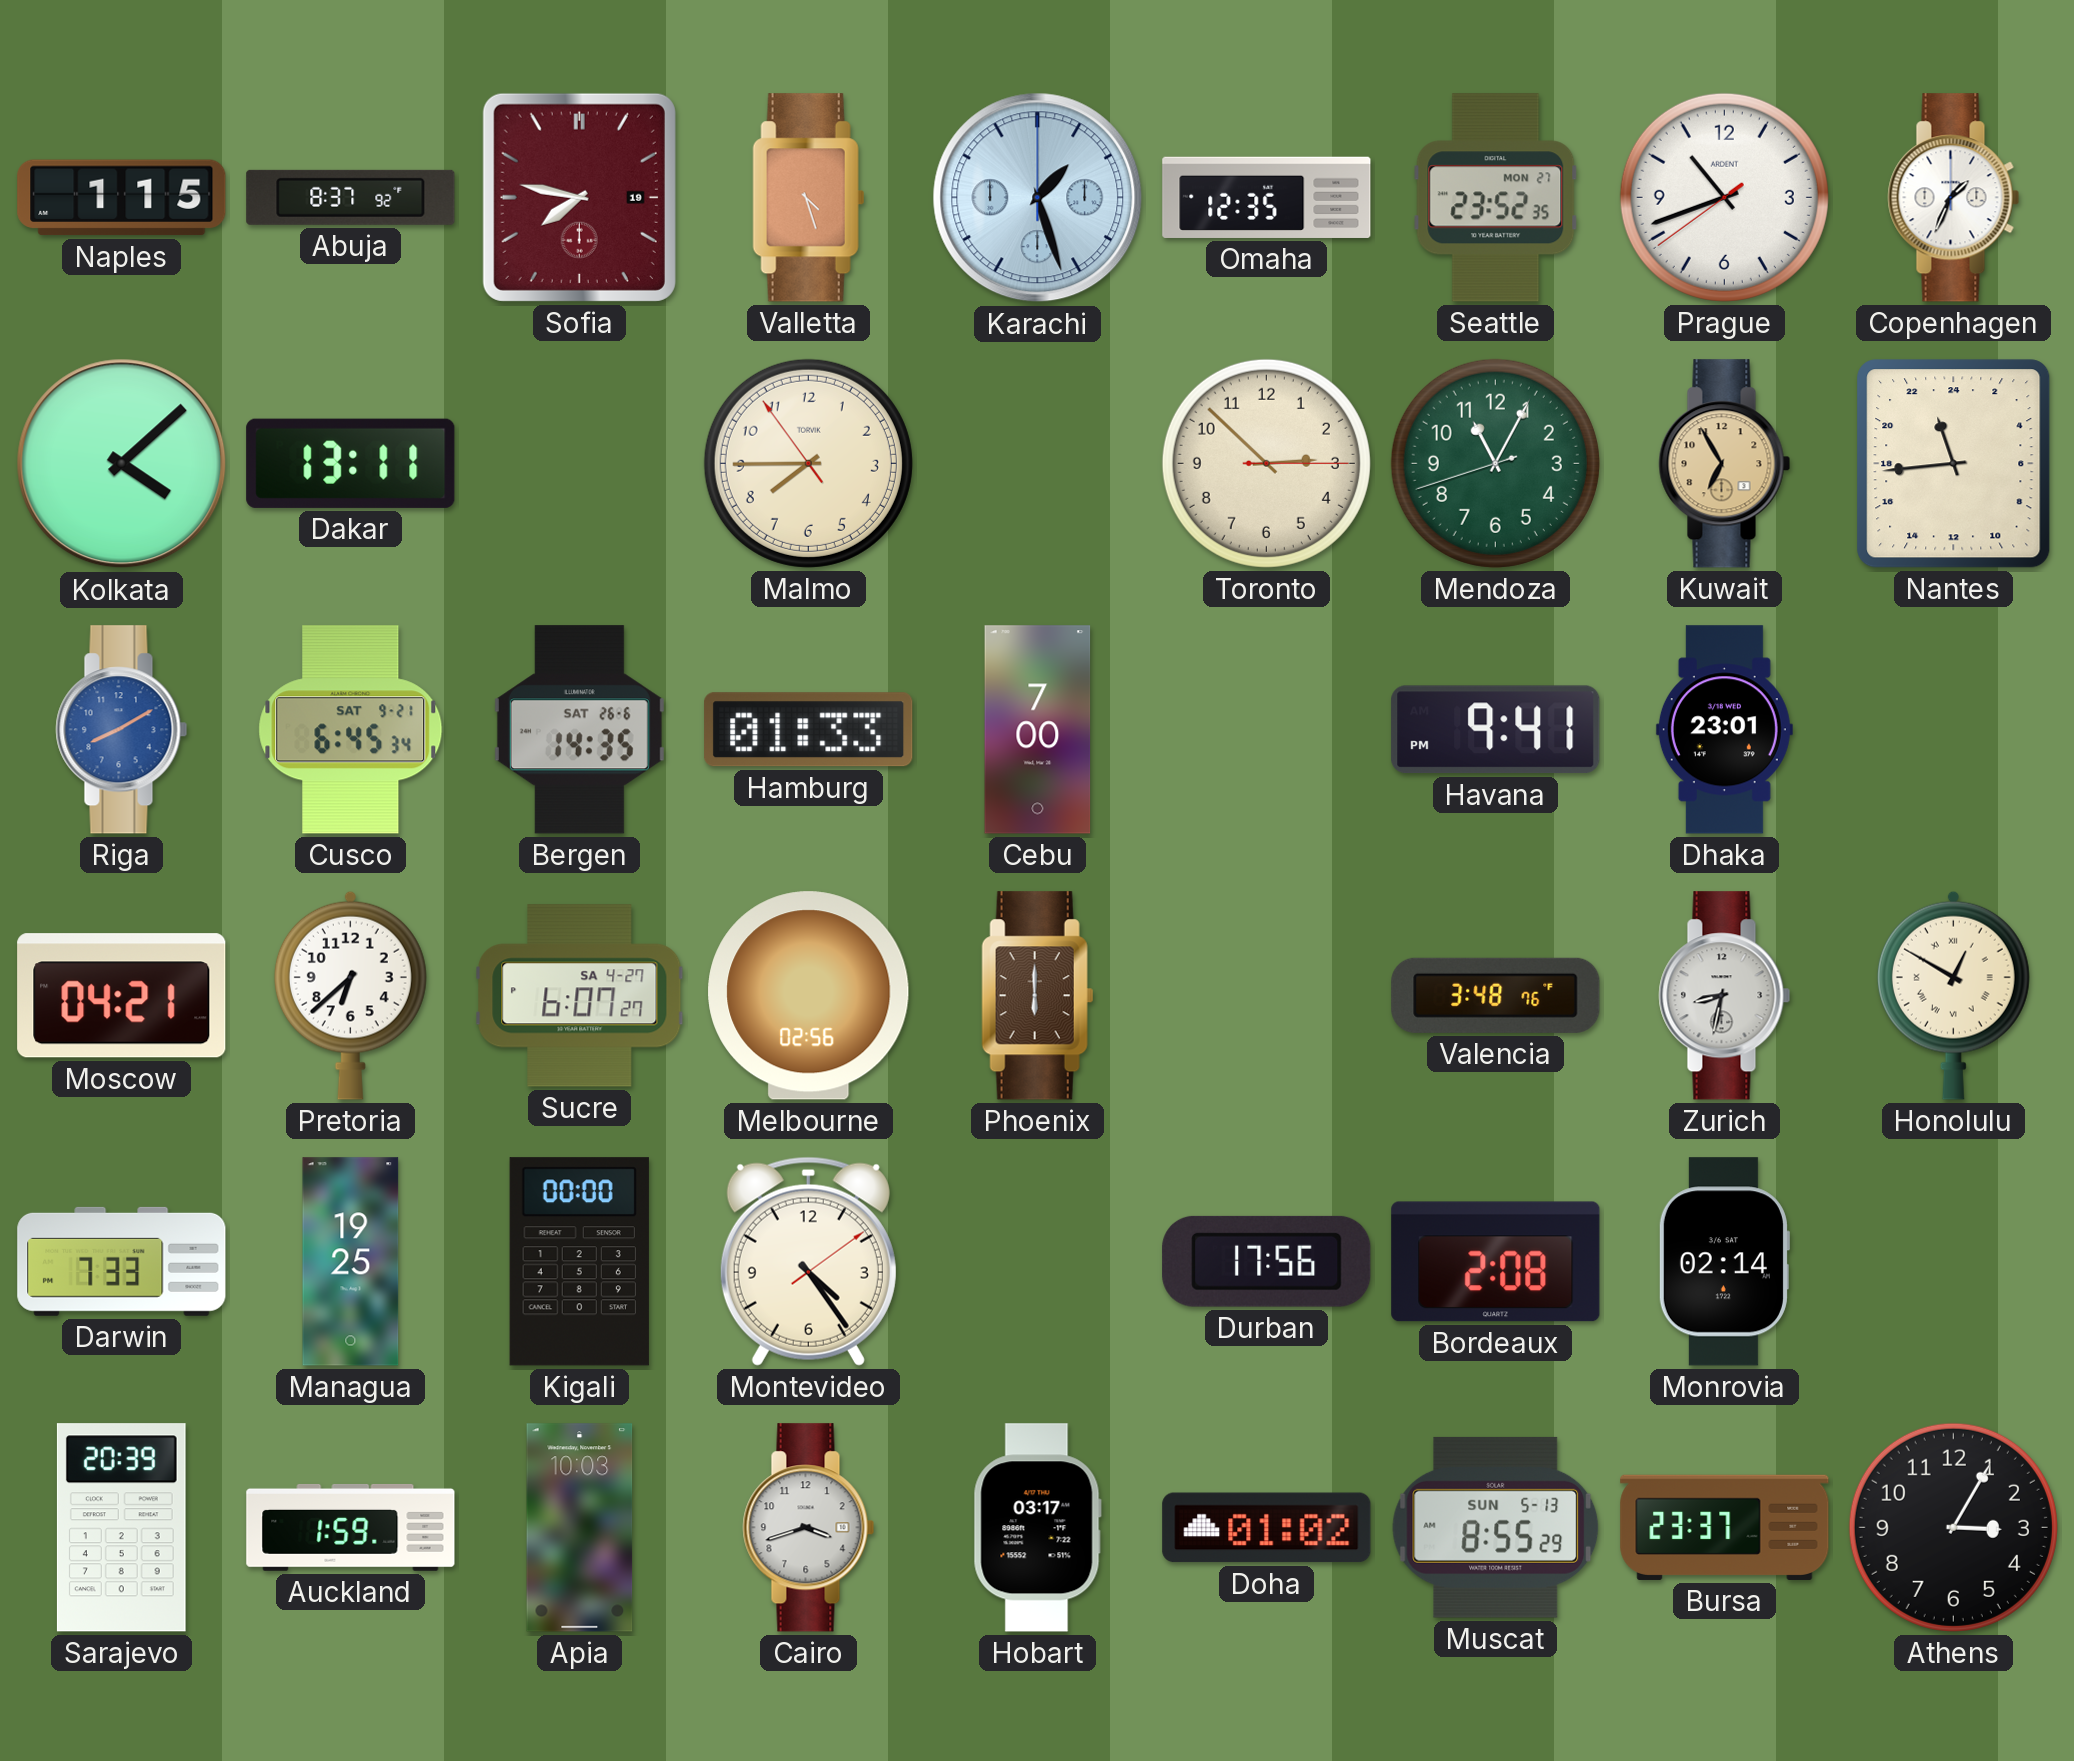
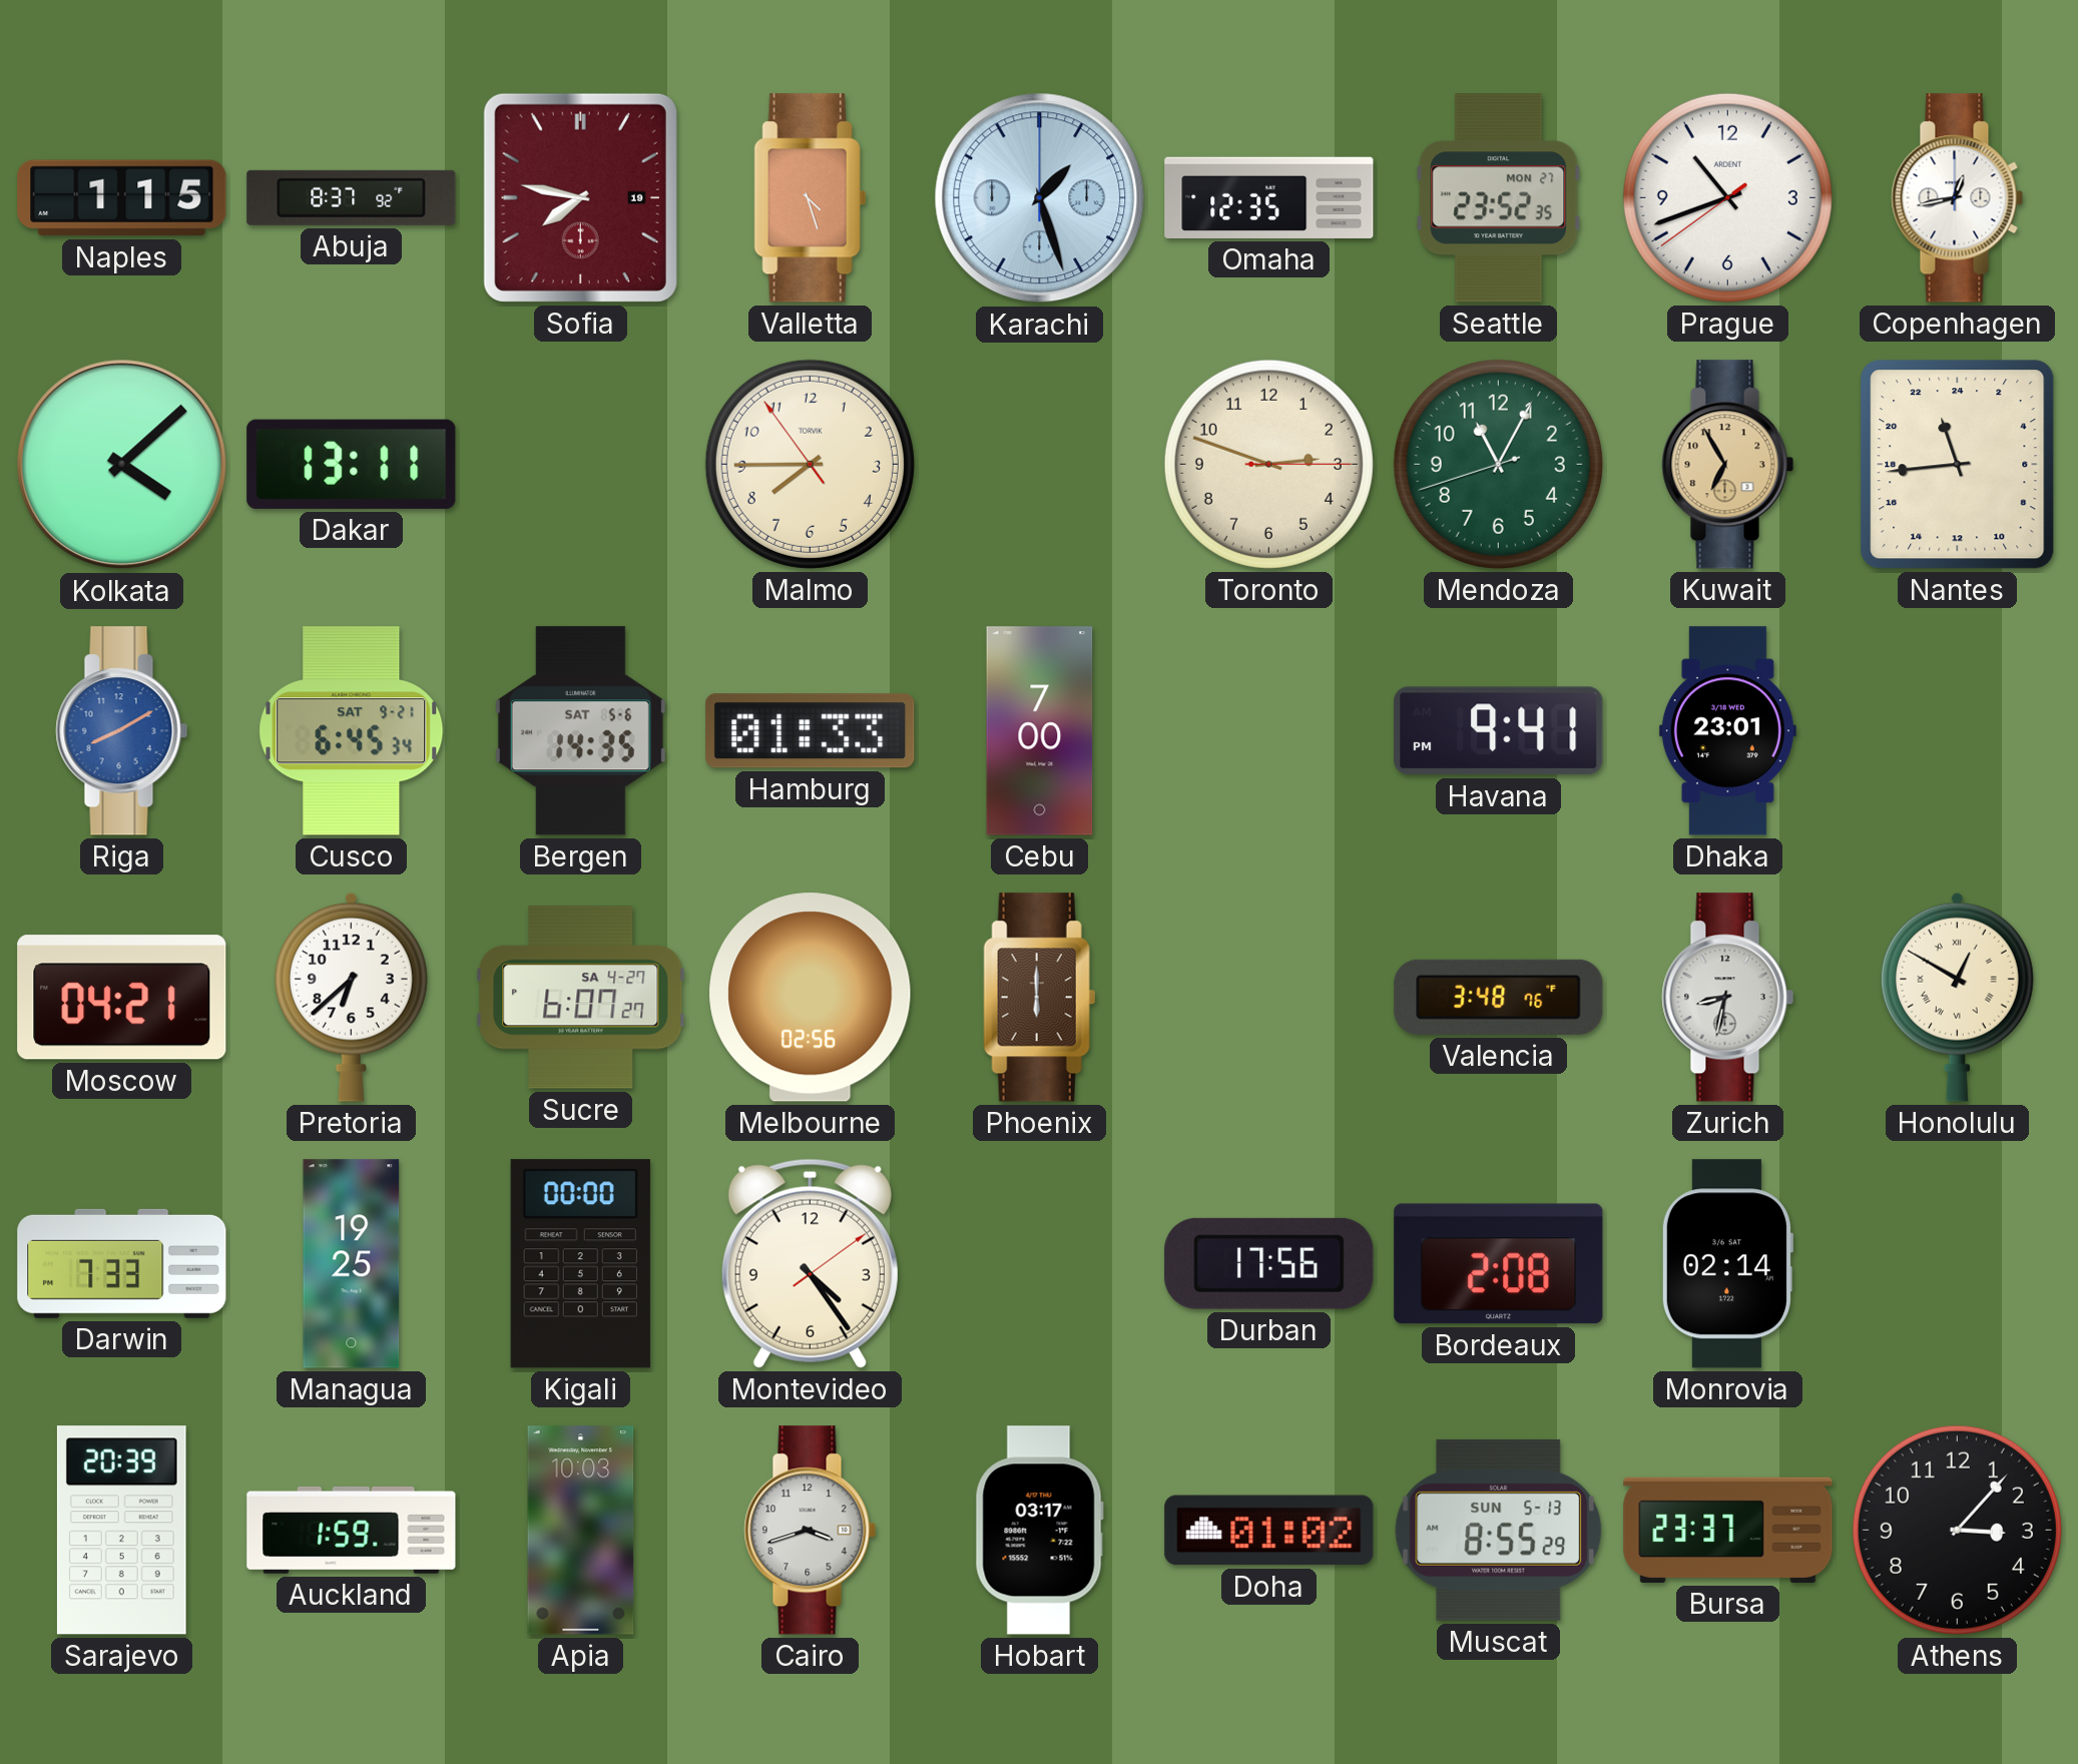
Copenhagen: 1:34 -> 12:43
Toronto: 2:52 -> 2:48
Bergen date: SAT 26-6 -> SAT 5-6
Athens: 3:05 -> 3:07
